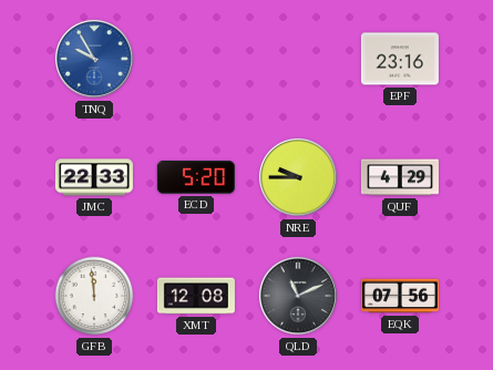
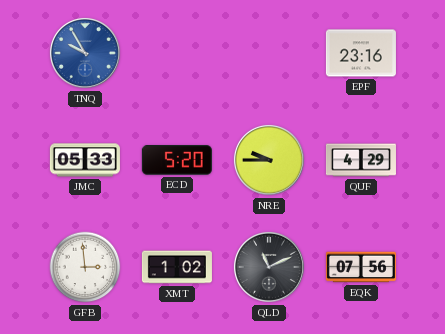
JMC: 22:33 -> 05:33
GFB: 11:59 -> 2:59
XMT: 12:08 -> 1:02
